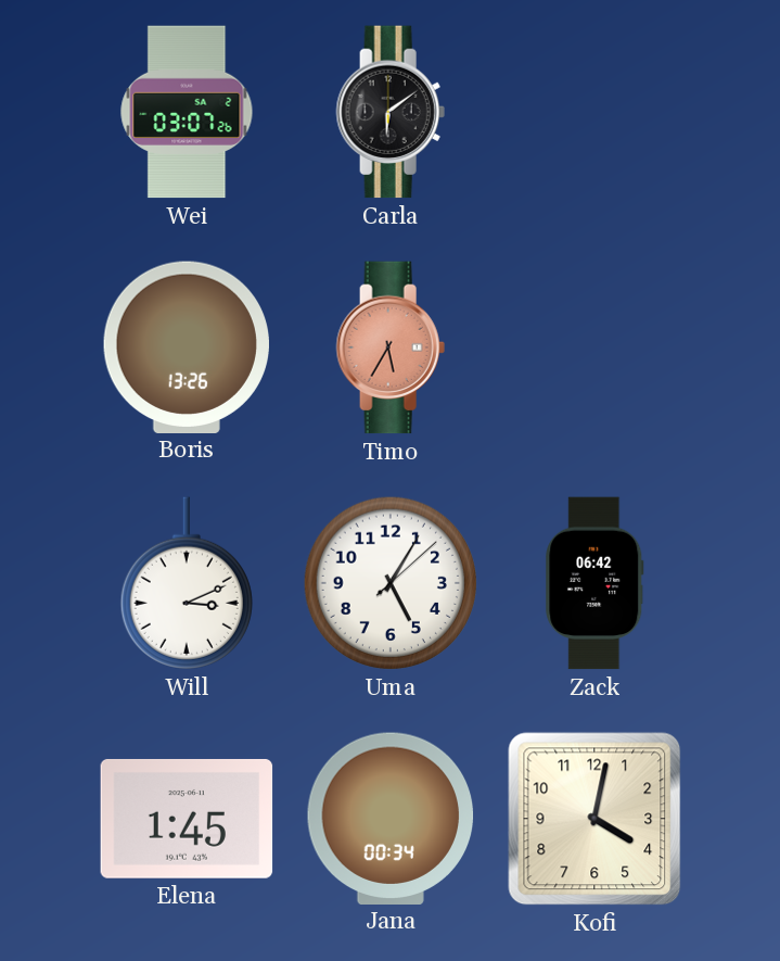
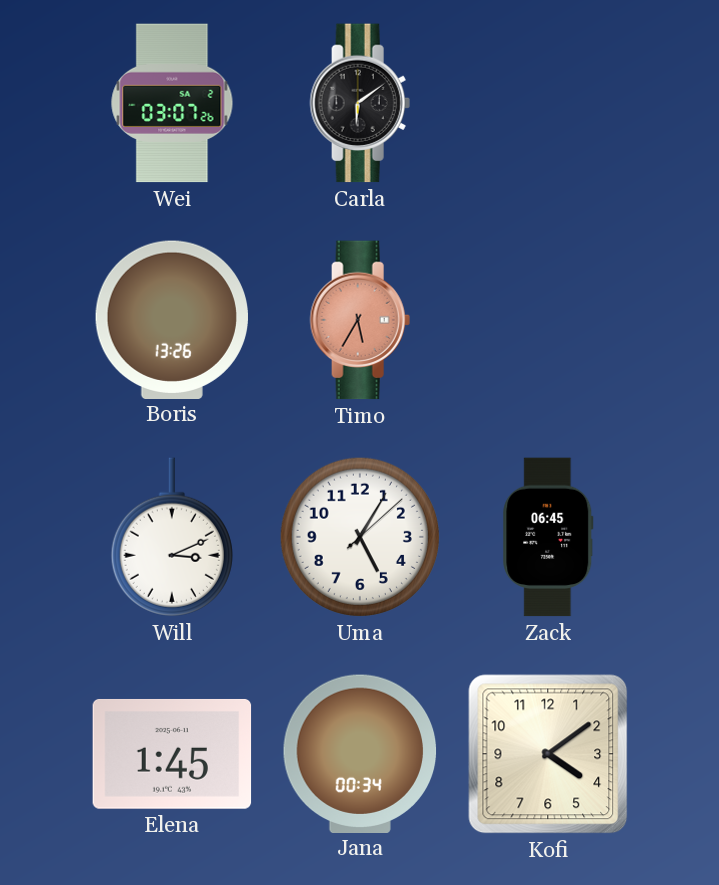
Zack: 06:42 -> 06:45
Kofi: 4:02 -> 4:09
